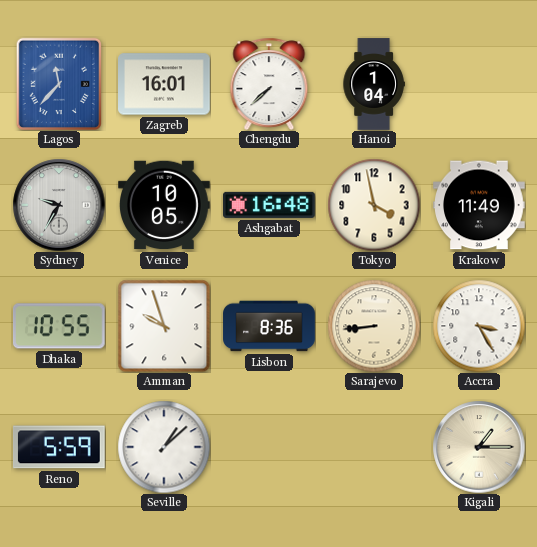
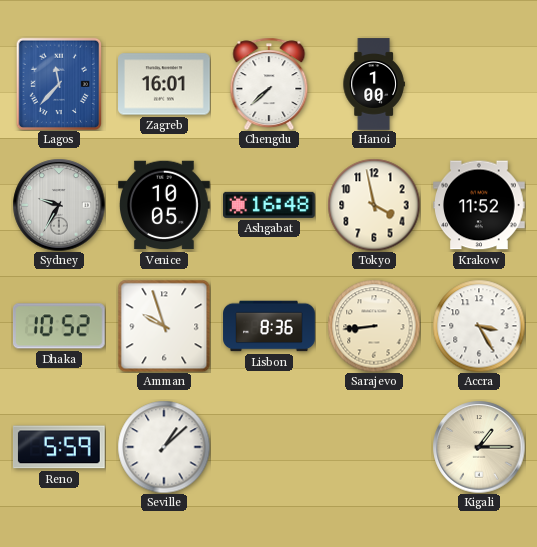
Hanoi: 1:04 -> 1:00
Krakow: 11:49 -> 11:52
Dhaka: 10:55 -> 10:52
